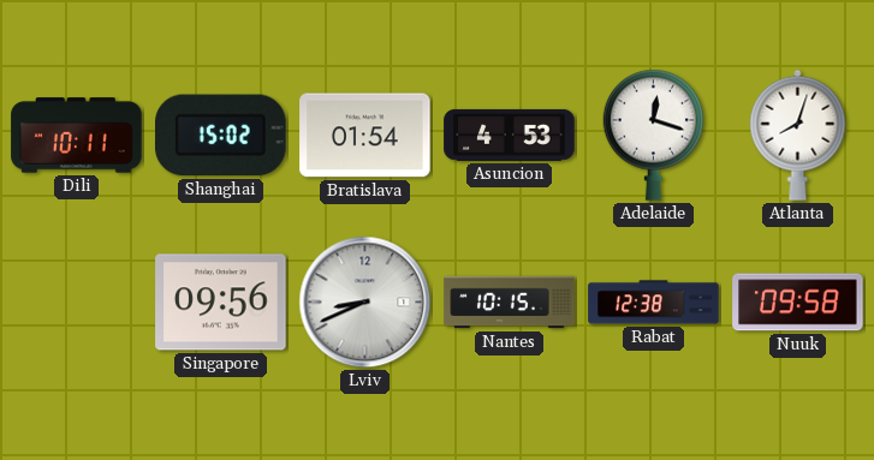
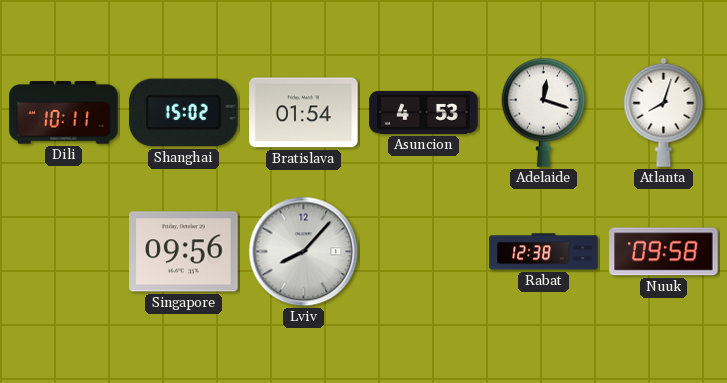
Lviv: 8:41 -> 8:07
Nantes: 10:15 -> none
